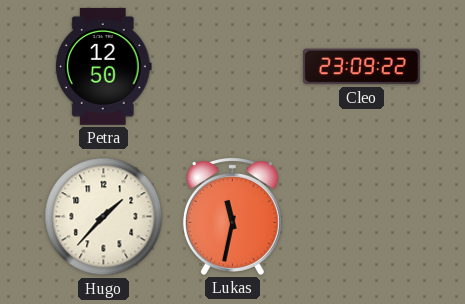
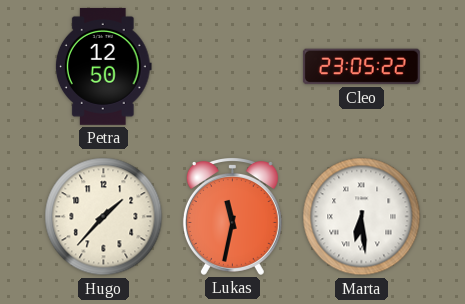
Cleo: 23:09 -> 23:05
Marta: none -> 6:29
